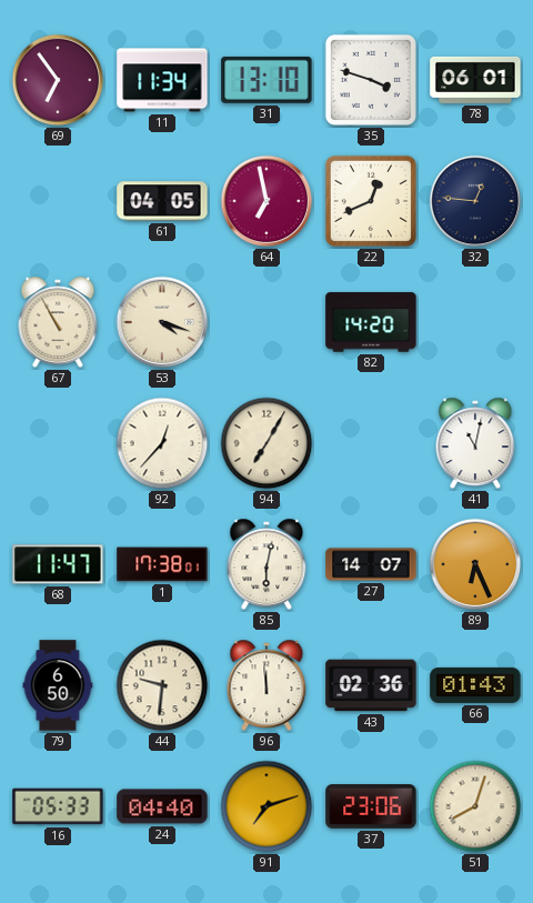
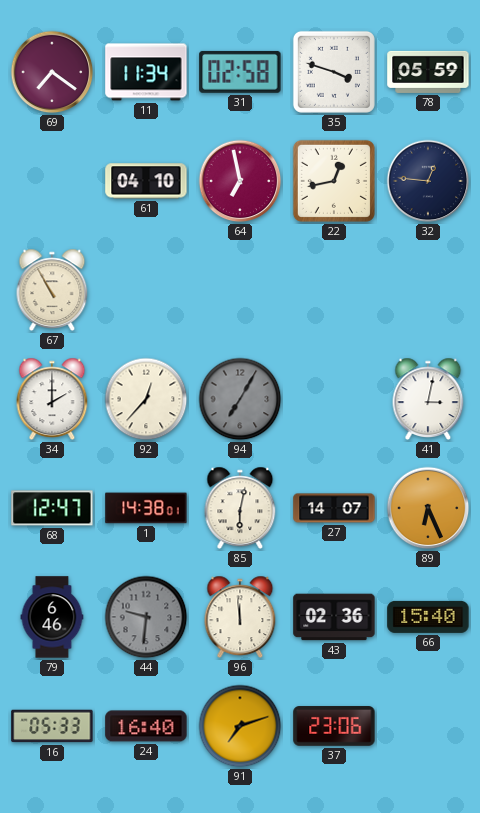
69: 6:54 -> 7:21
31: 13:10 -> 02:58
78: 06:01 -> 05:59
61: 04:05 -> 04:10
22: 12:41 -> 12:43
53: 4:18 -> none
82: 14:20 -> none
34: none -> 2:00
94 dial: cream -> grey
41: 11:02 -> 3:02
68: 11:47 -> 12:47
1: 17:38 -> 14:38
79: 6:50 -> 6:46
44 dial: cream -> grey
66: 01:43 -> 15:40
24: 04:40 -> 16:40
51: 8:03 -> none
